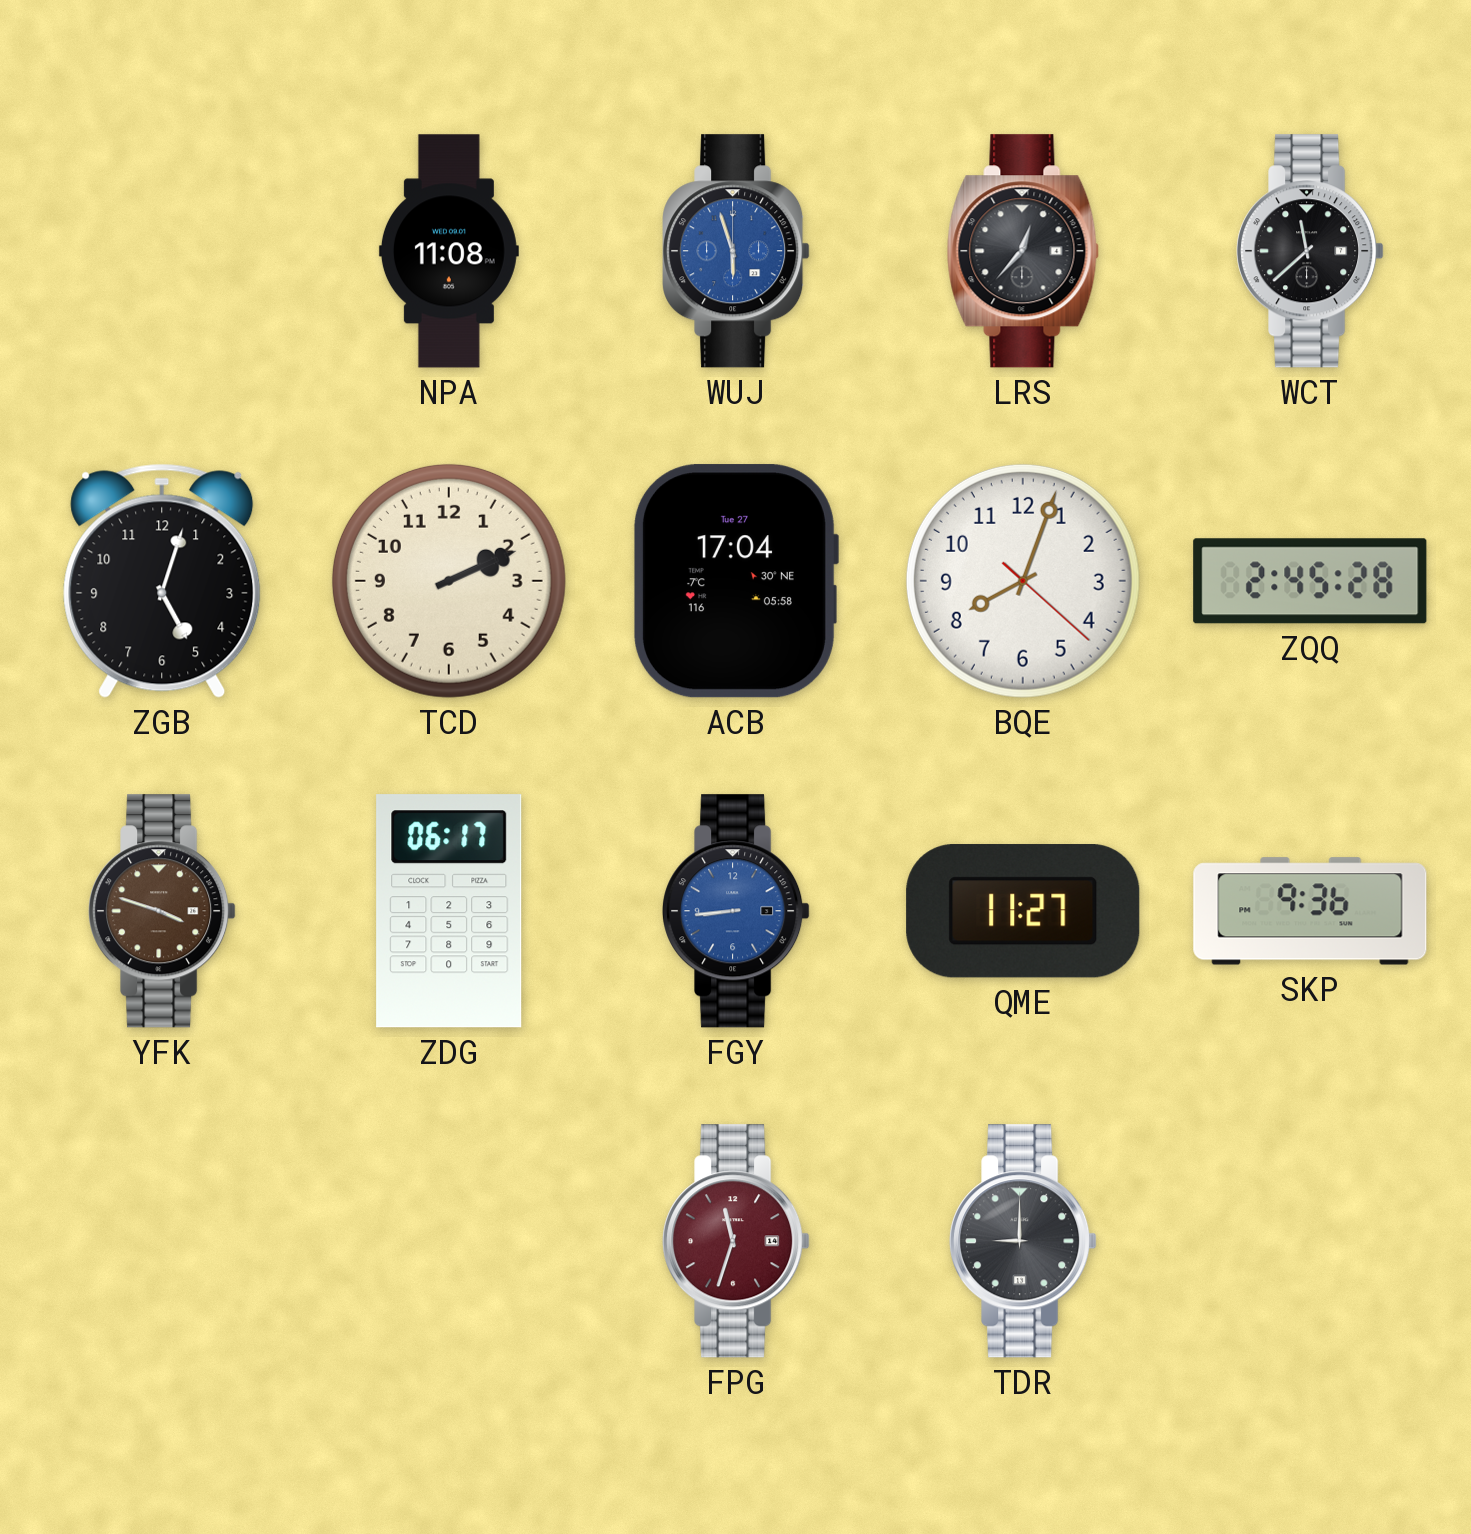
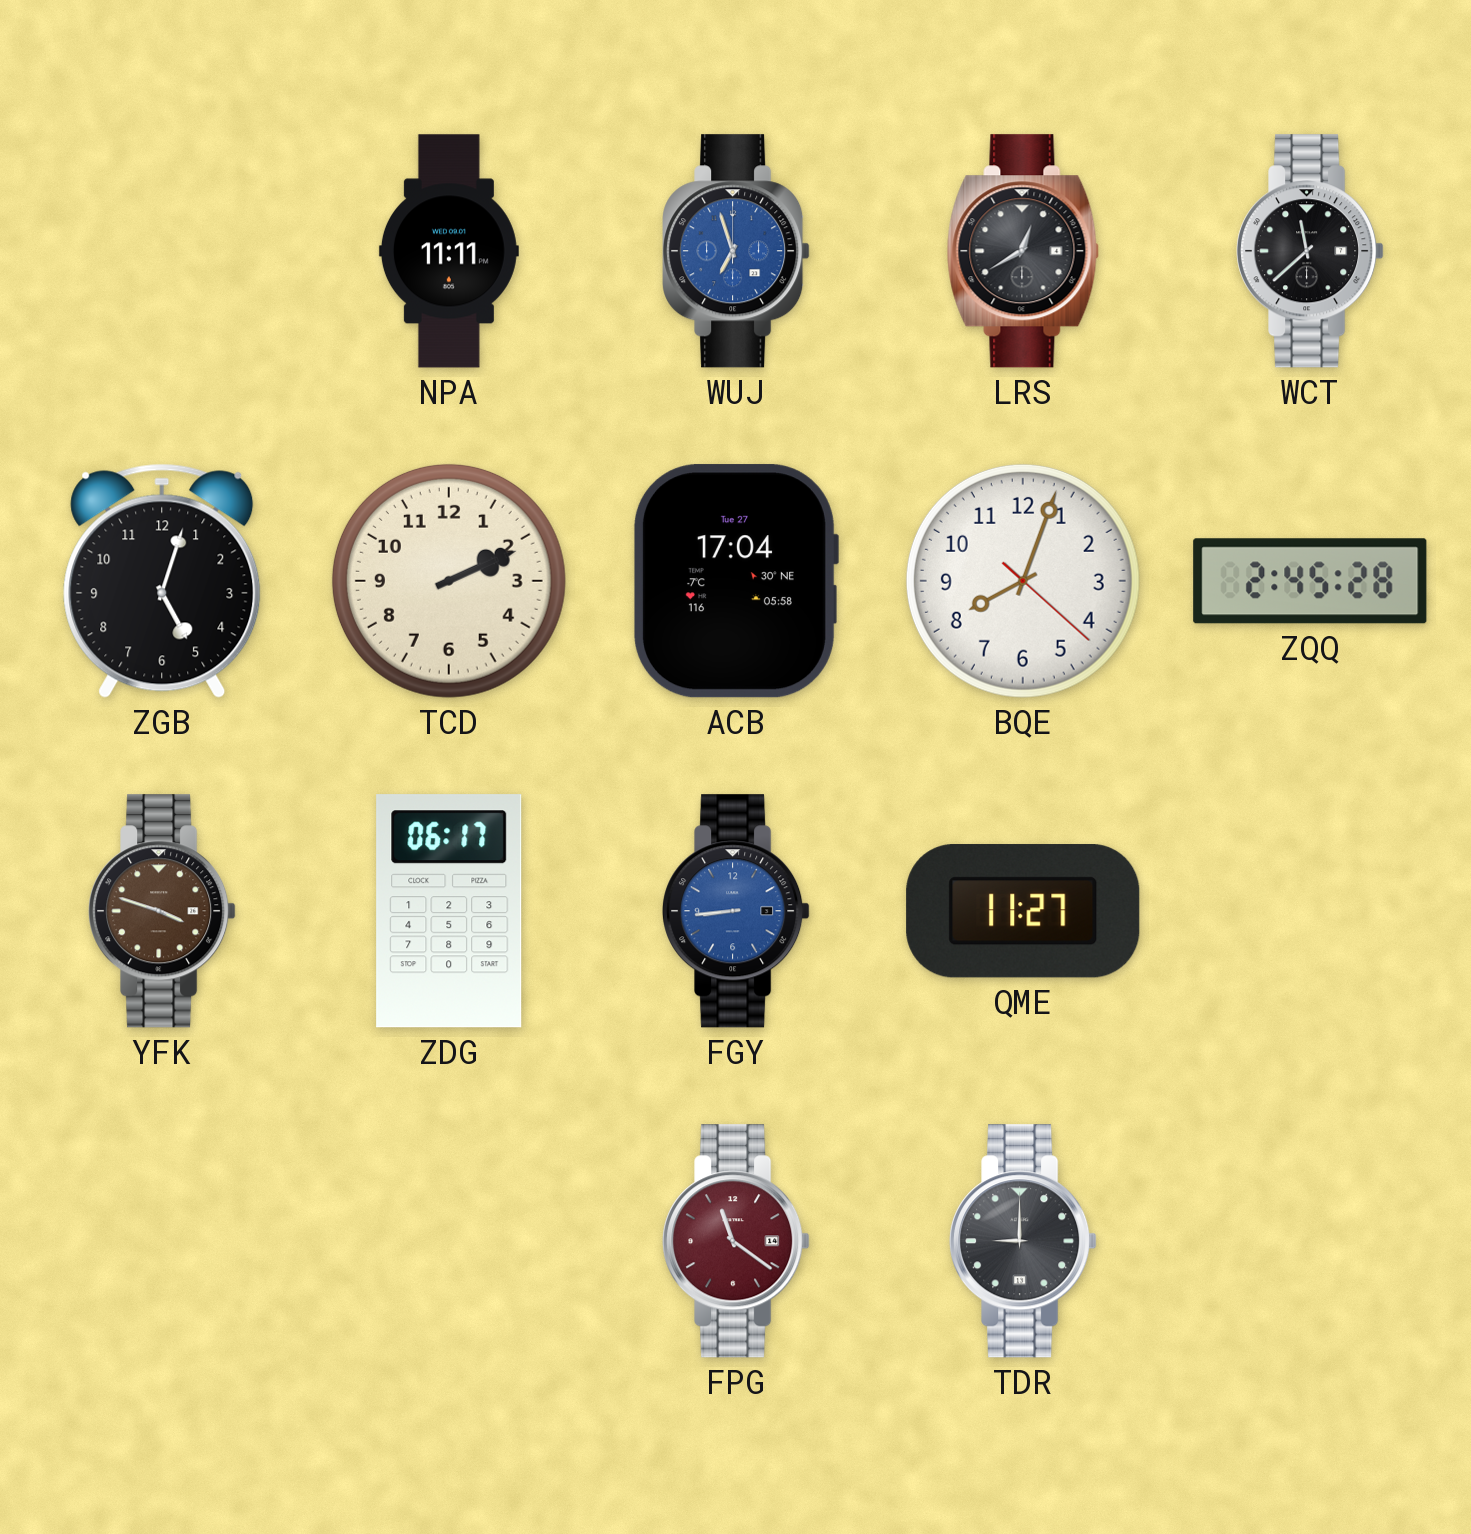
NPA: 11:08 -> 11:11
WUJ: 5:57 -> 6:57
LRS: 12:37 -> 12:40
SKP: 9:36 -> none
FPG: 11:33 -> 11:21
